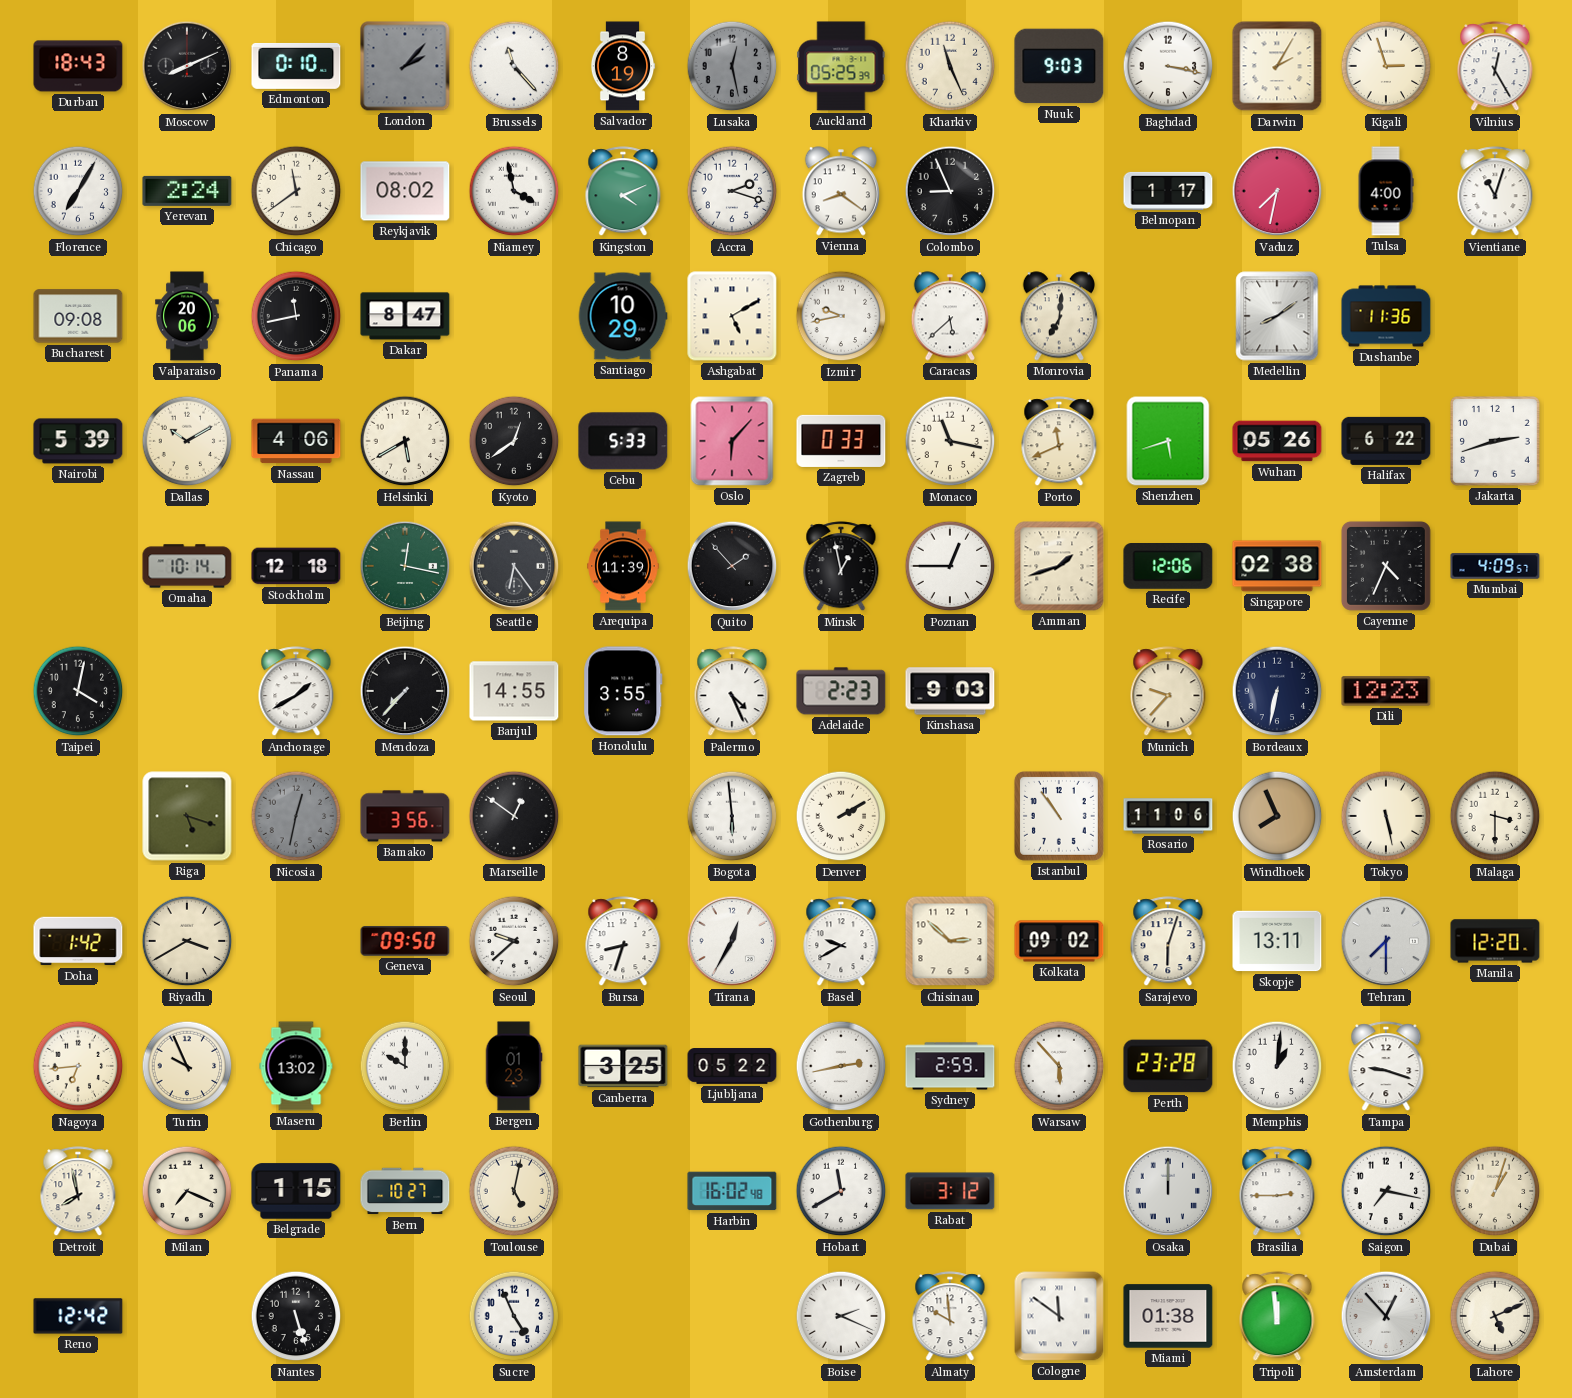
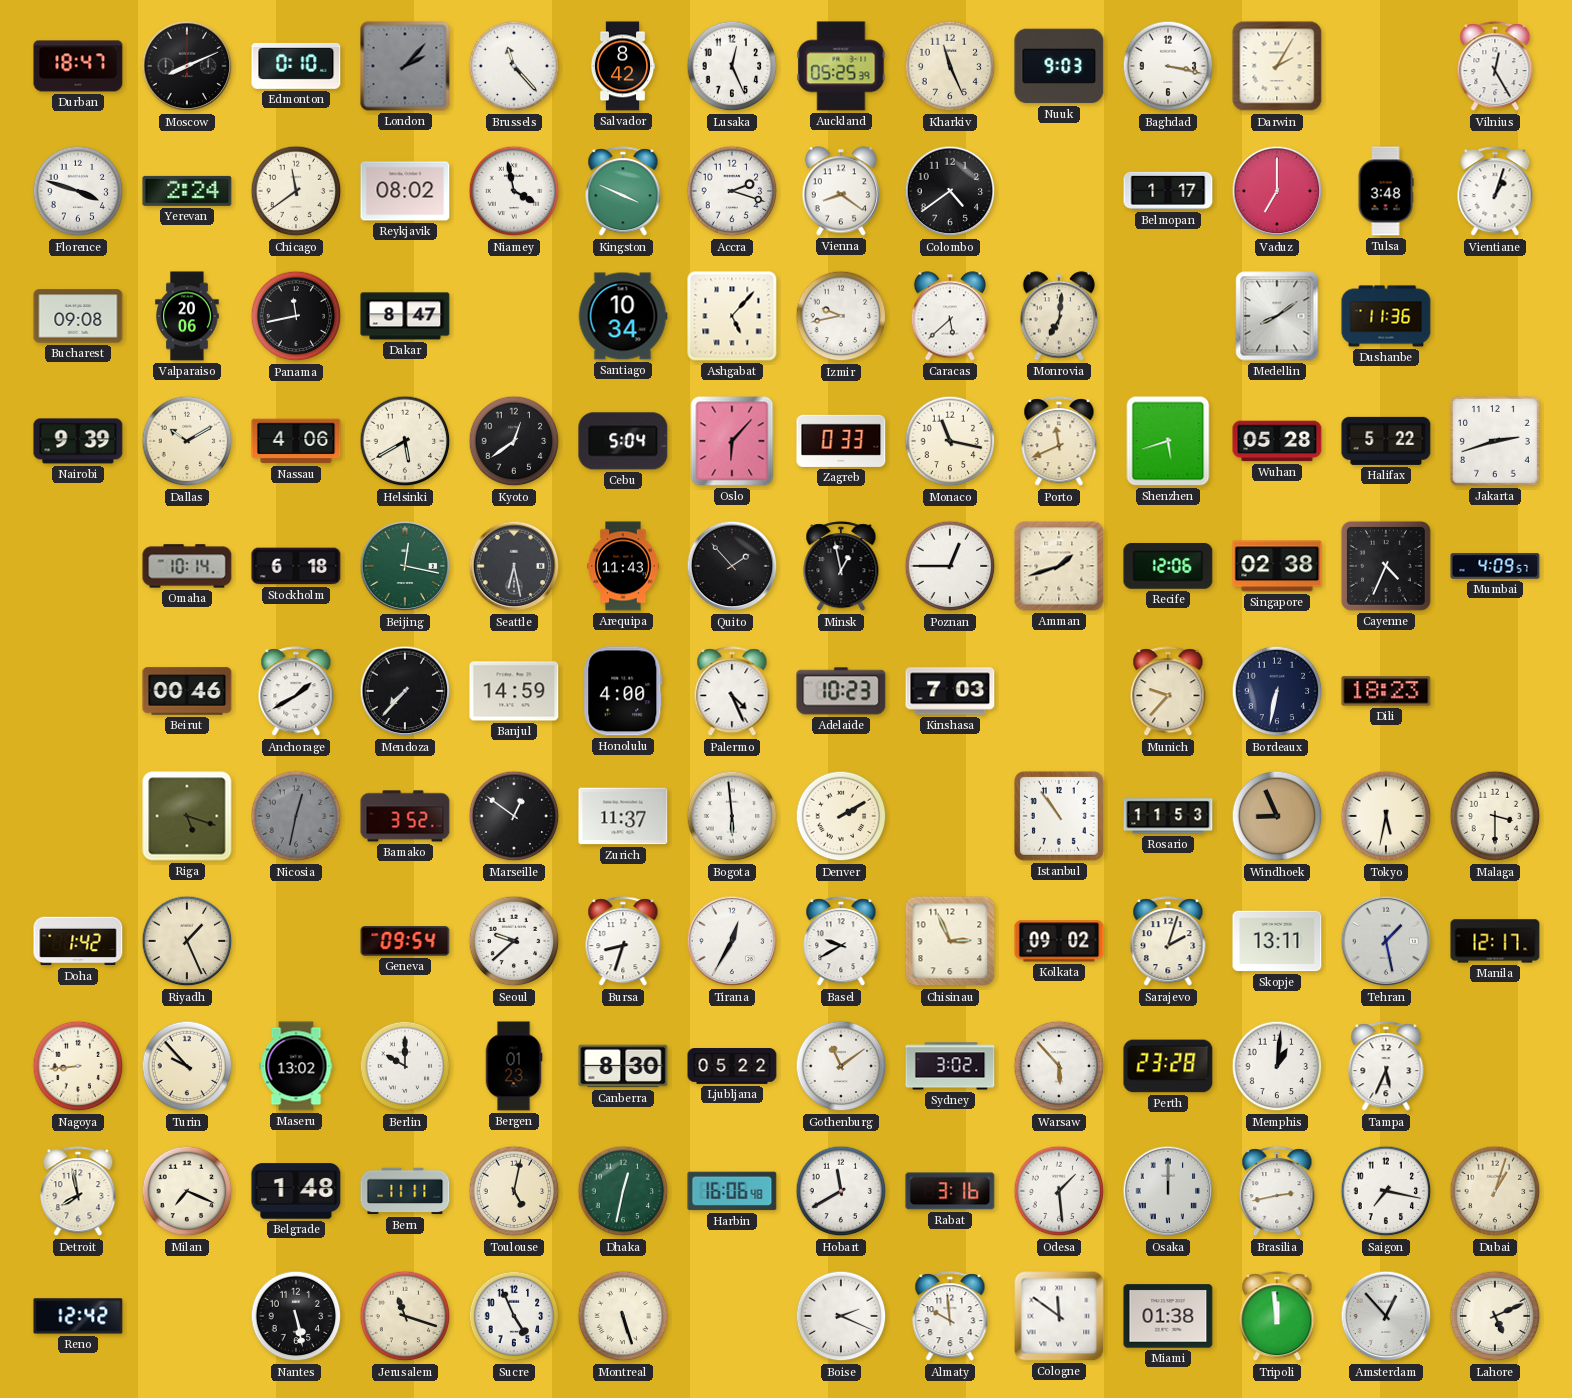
Durban: 18:43 -> 18:47
Salvador: 8:19 -> 8:42
Lusaka: 12:28 -> 12:26
Lusaka dial: grey -> white
Kigali: 2:57 -> none
Florence: 7:05 -> 3:48
Kingston: 4:11 -> 3:49
Colombo: 8:56 -> 4:39
Vaduz: 7:32 -> 7:00
Tulsa: 4:00 -> 3:48
Vientiane: 11:03 -> 1:03
Santiago: 10:29 -> 10:34
Ashgabat: 5:10 -> 5:07
Nairobi: 5:39 -> 9:39
Cebu: 5:33 -> 5:04
Wuhan: 05:26 -> 05:28
Halifax: 6:22 -> 5:22
Stockholm: 12:18 -> 6:18
Seattle: 6:24 -> 6:28
Arequipa: 11:39 -> 11:43
Taipei: 4:02 -> none
Beirut: none -> 00:46
Banjul: 14:55 -> 14:59
Honolulu: 3:55 -> 4:00
Adelaide: 2:23 -> 10:23
Kinshasa: 9:03 -> 7:03
Dili: 12:23 -> 18:23
Bamako: 3:56 -> 3:52
Zurich: none -> 11:37
Rosario: 11:06 -> 11:53
Windhoek: 7:56 -> 8:56
Tokyo: 5:28 -> 5:32
Riyadh: 3:40 -> 1:26
Geneva: 09:50 -> 09:54
Chisinau: 2:52 -> 2:56
Sarajevo: 6:03 -> 2:03
Tehran: 7:30 -> 1:28
Manila: 12:20 -> 12:17
Nagoya: 6:44 -> 8:44
Turin: 9:56 -> 9:53
Canberra: 3:25 -> 8:30
Gothenburg: 2:43 -> 11:09
Sydney: 2:59 -> 3:02
Tampa: 9:18 -> 5:34
Belgrade: 1:15 -> 1:48
Bern: 10:27 -> 11:11
Dhaka: none -> 12:32
Harbin: 16:02 -> 16:06
Rabat: 3:12 -> 3:16
Odesa: none -> 1:29
Brasilia: 2:45 -> 2:43
Nantes: 5:27 -> 5:28
Jerusalem: none -> 11:18
Montreal: none -> 5:27
